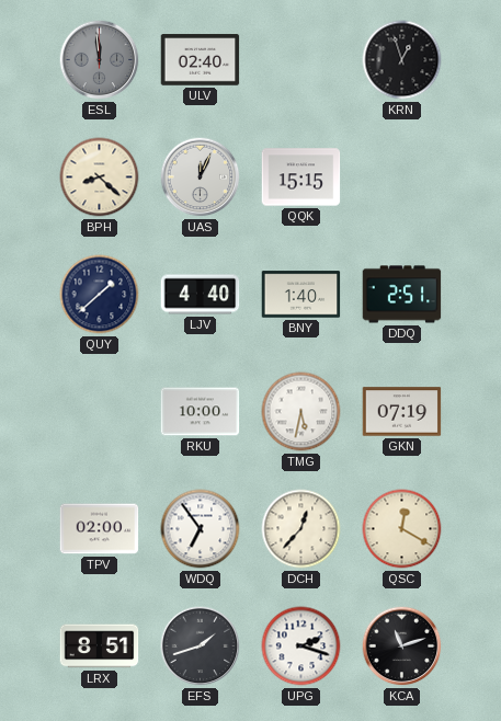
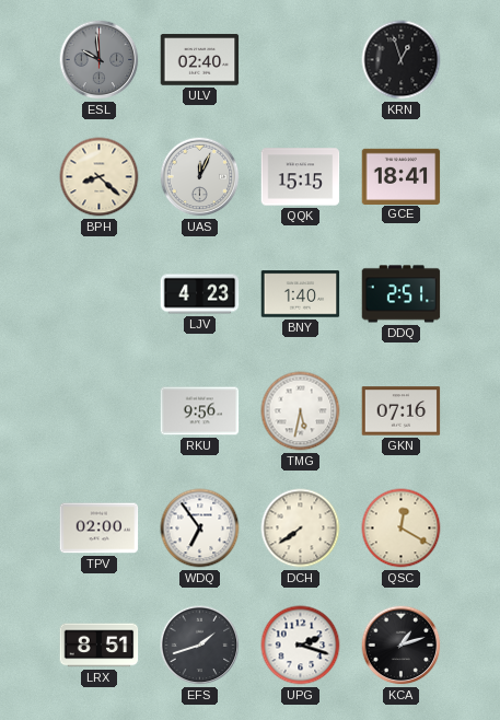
ESL: 11:59 -> 9:59
GCE: none -> 18:41
QUY: 1:38 -> none
LJV: 4:40 -> 4:23
RKU: 10:00 -> 9:56
GKN: 07:19 -> 07:16
DCH: 12:37 -> 7:39
KCA: 11:12 -> 1:12
